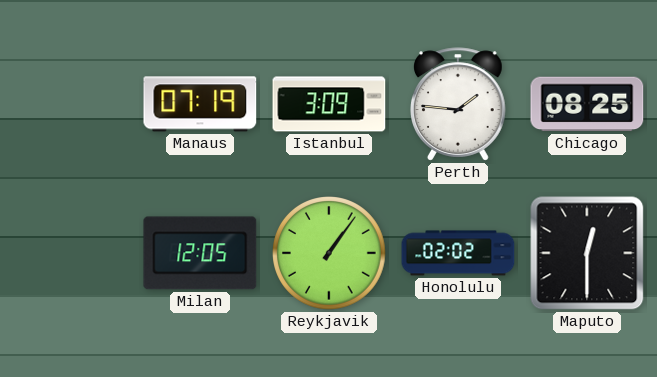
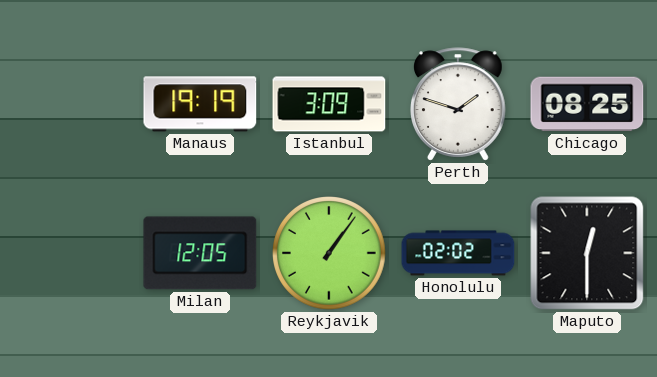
Manaus: 07:19 -> 19:19
Perth: 1:46 -> 1:48
